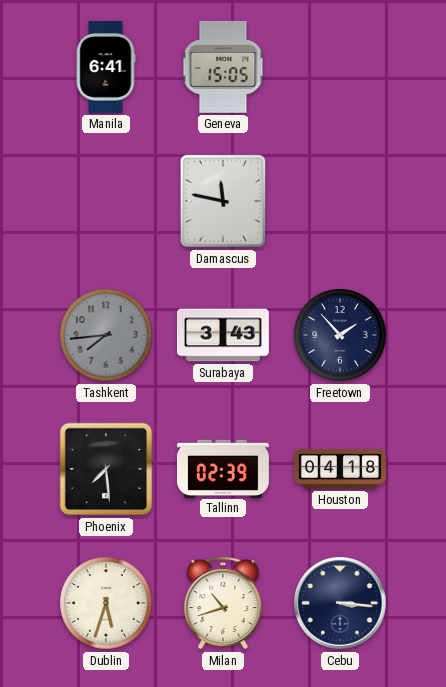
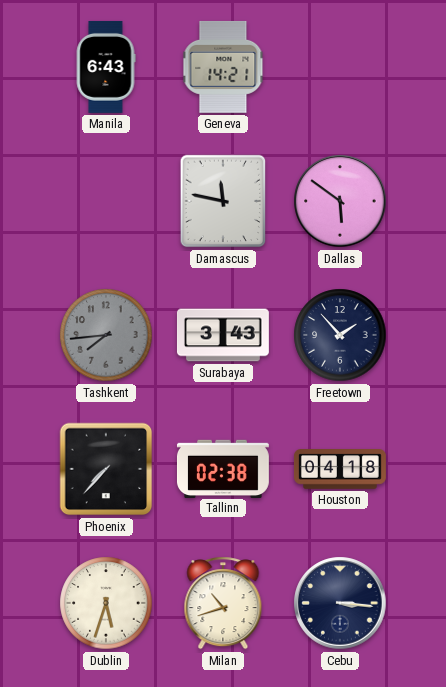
Manila: 6:41 -> 6:43
Geneva: 15:05 -> 14:21
Dallas: none -> 5:51
Phoenix: 7:29 -> 7:37
Tallinn: 02:39 -> 02:38
